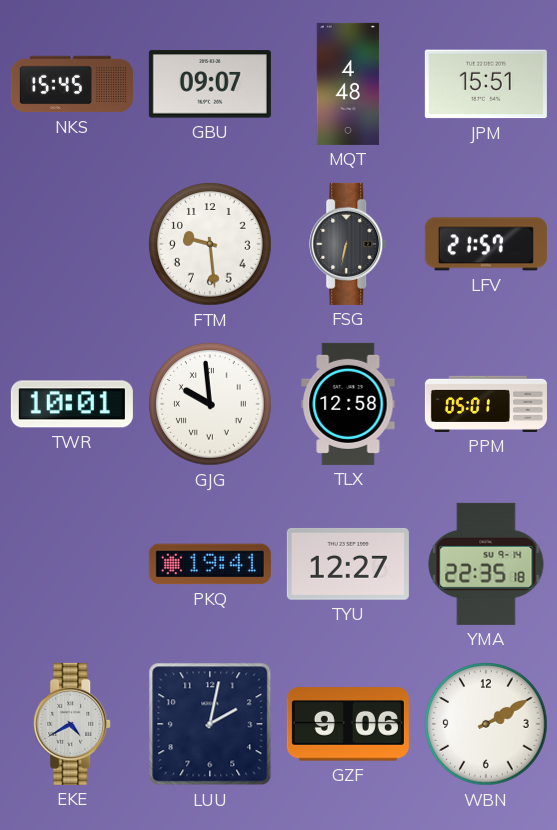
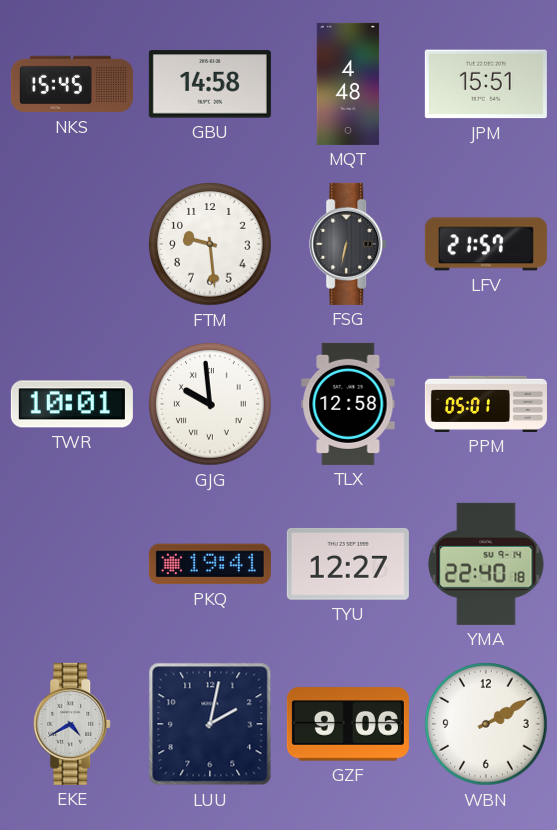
GBU: 09:07 -> 14:58
YMA: 22:35 -> 22:40
